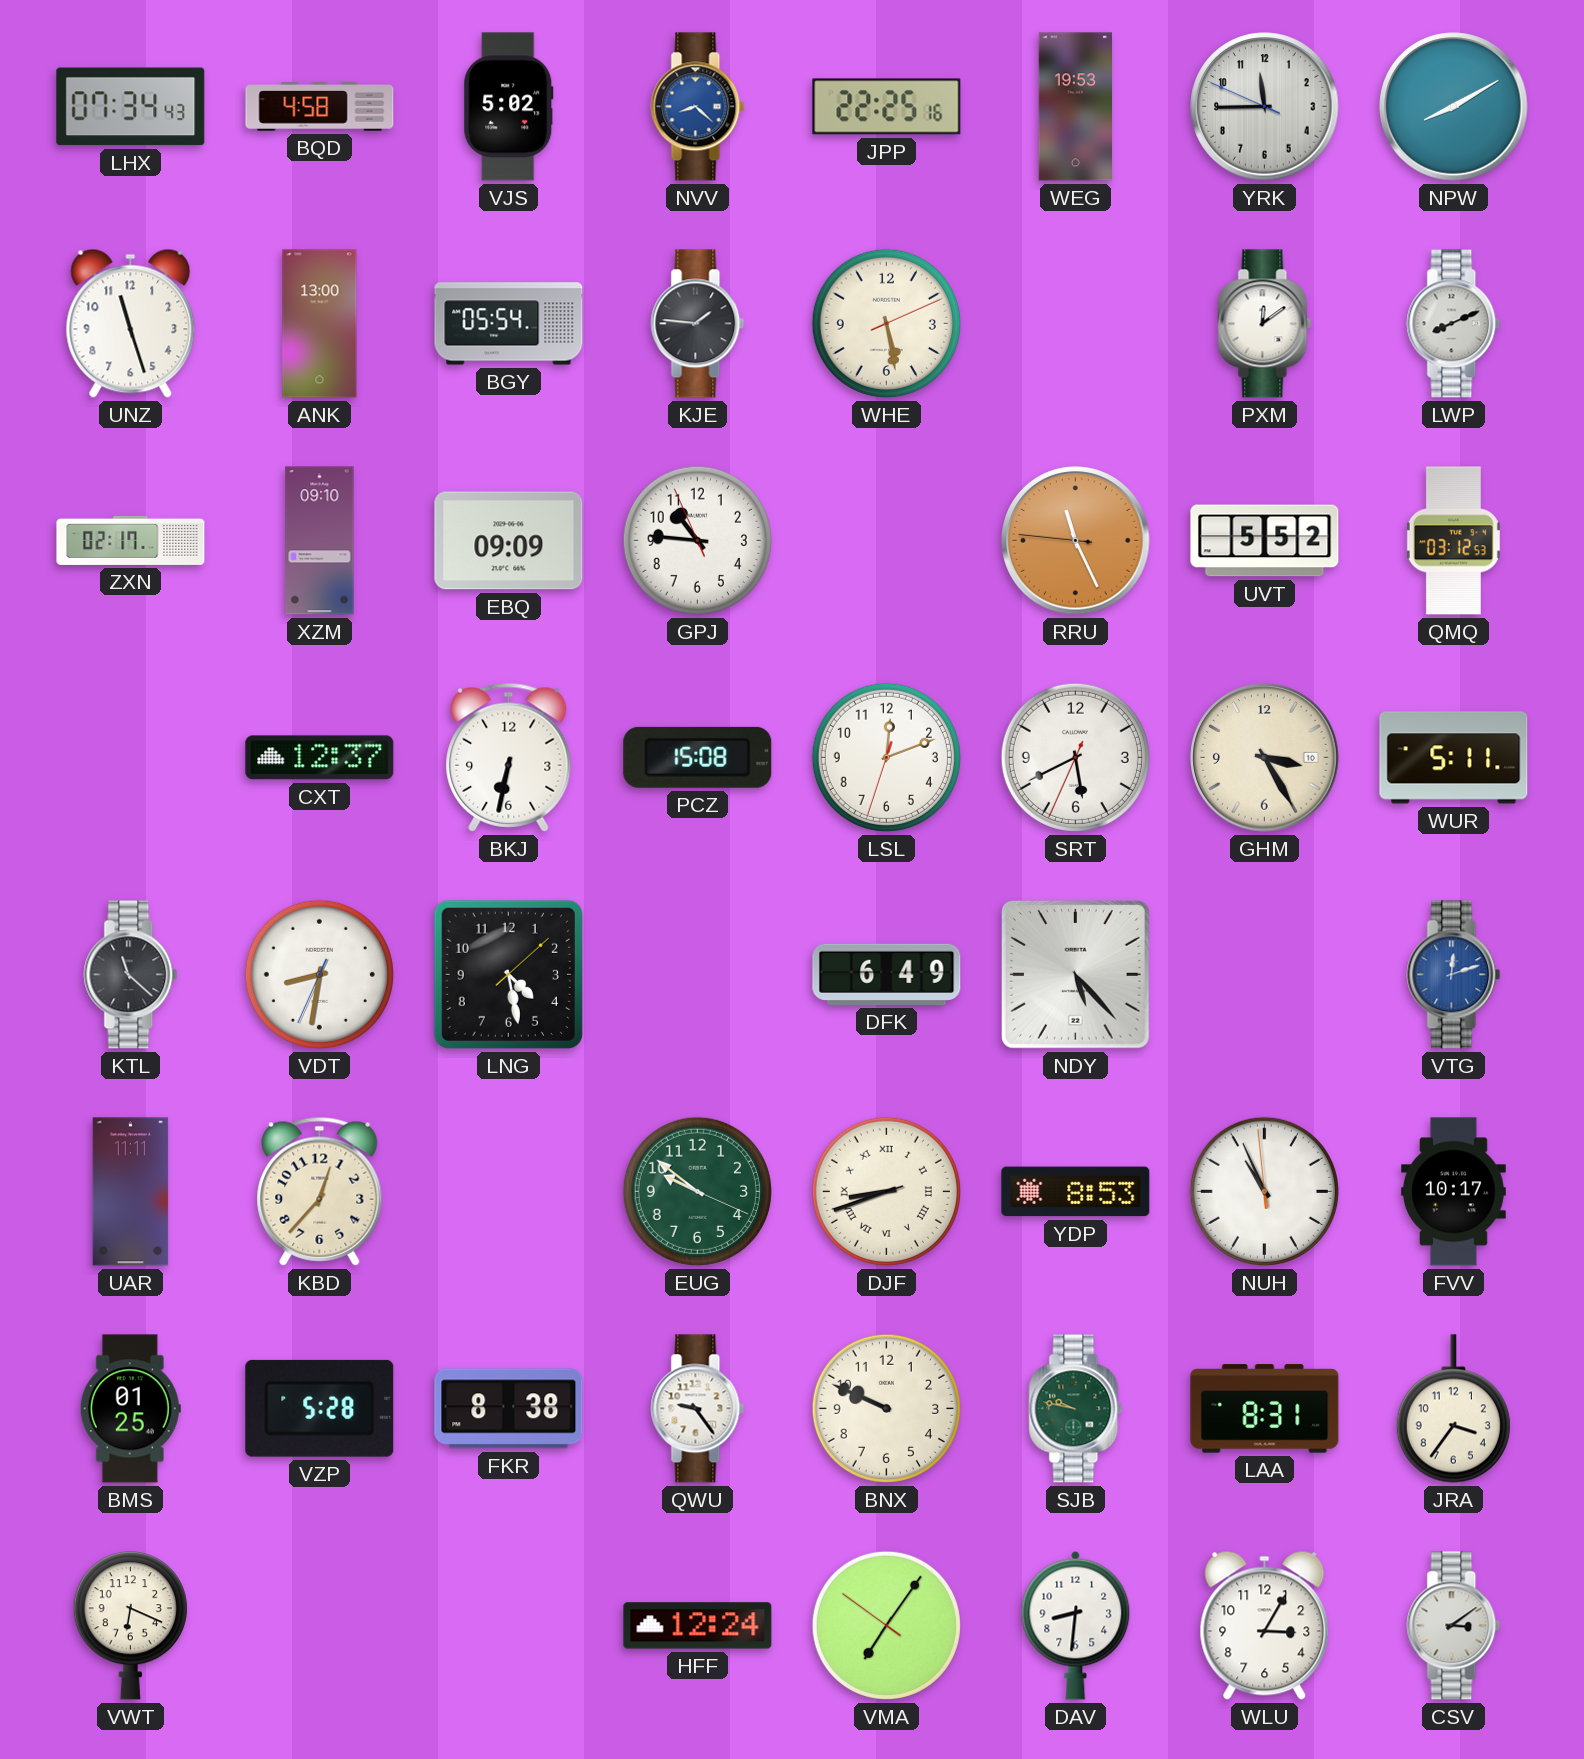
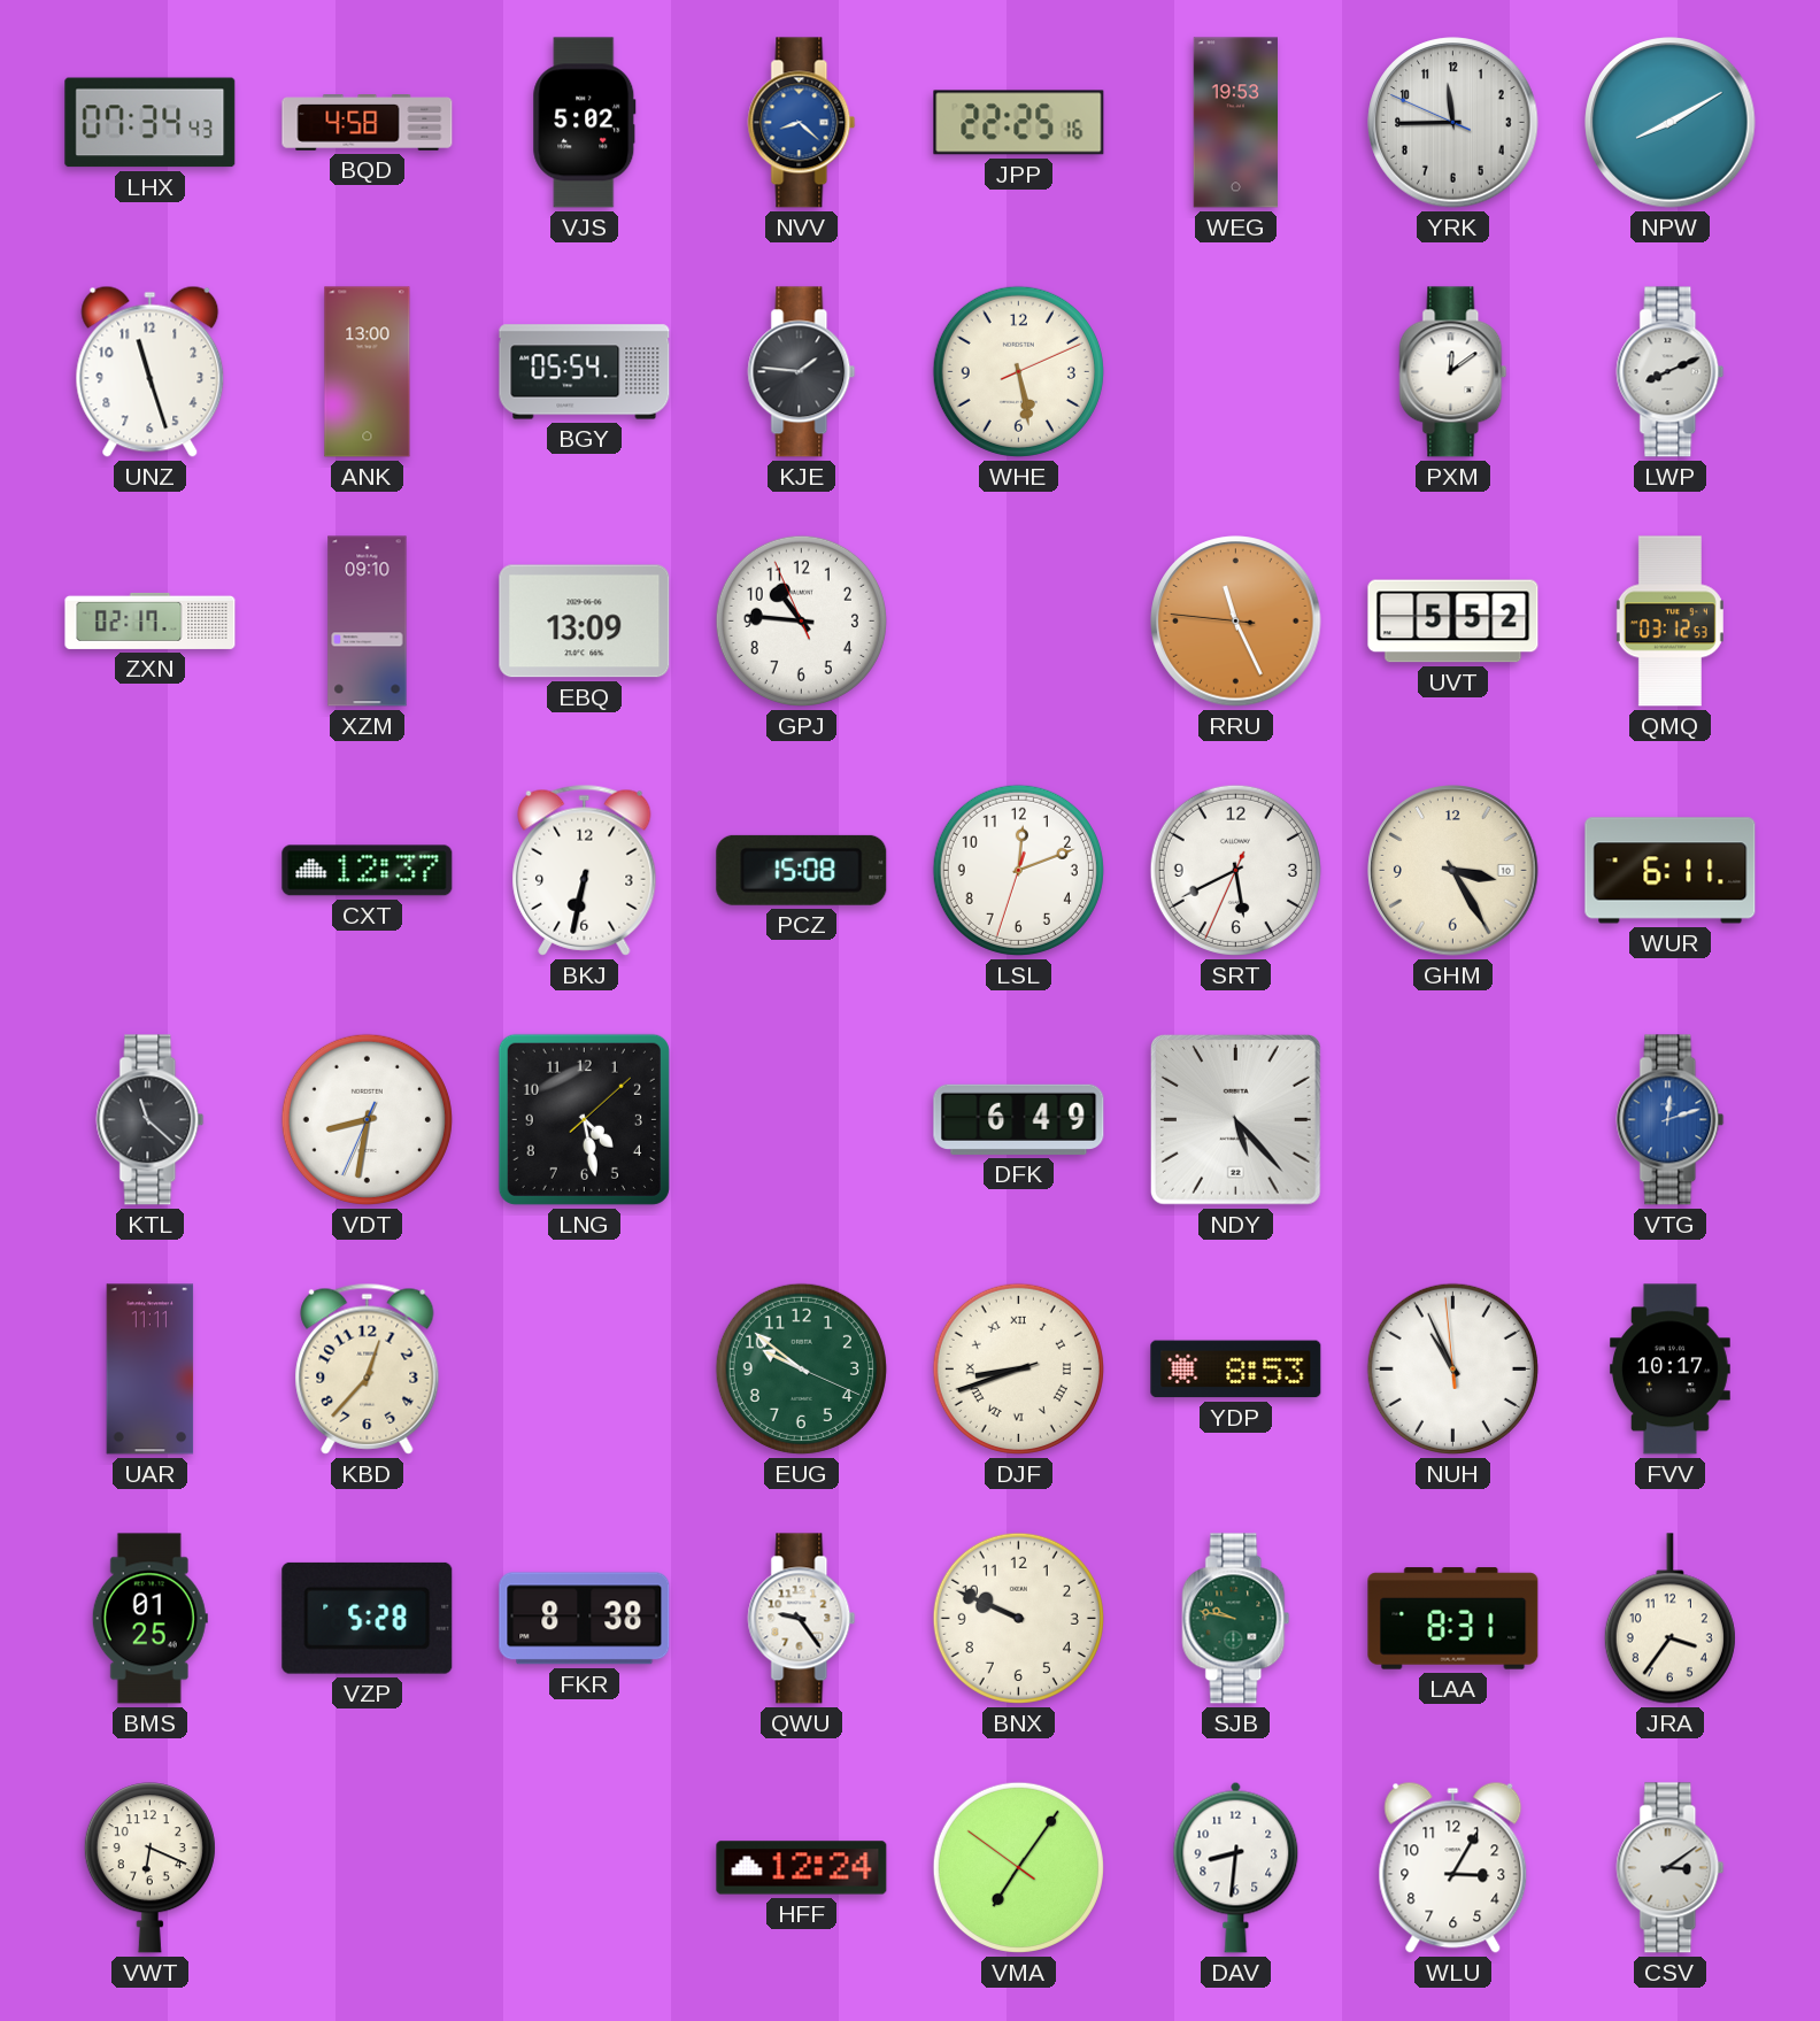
EBQ: 09:09 -> 13:09
WUR: 5:11 -> 6:11
